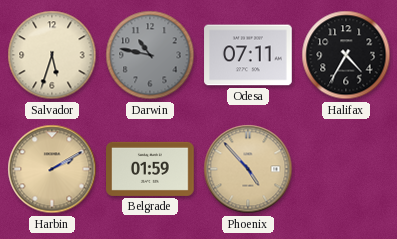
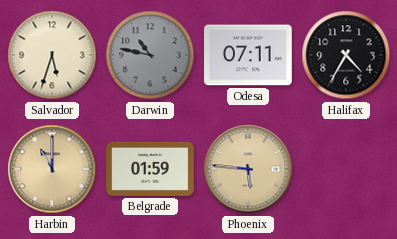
Harbin: 2:10 -> 11:00
Phoenix: 4:53 -> 5:46
